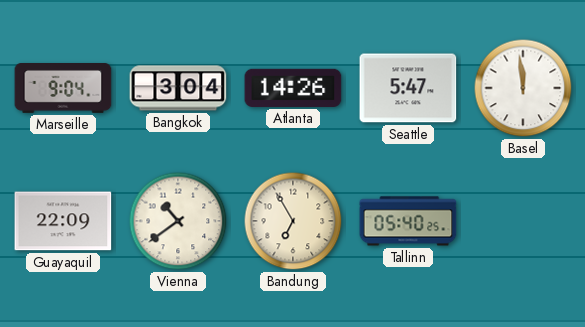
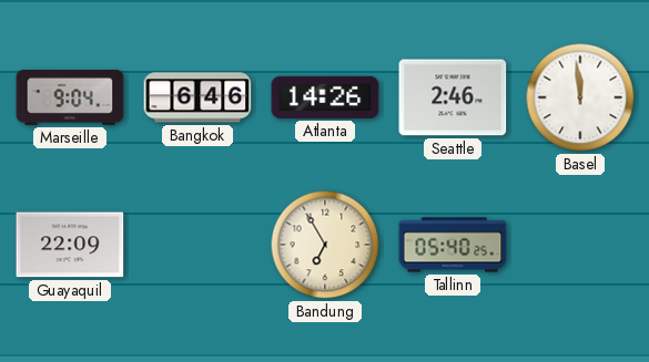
Bangkok: 3:04 -> 6:46
Seattle: 5:47 -> 2:46
Vienna: 10:39 -> none
